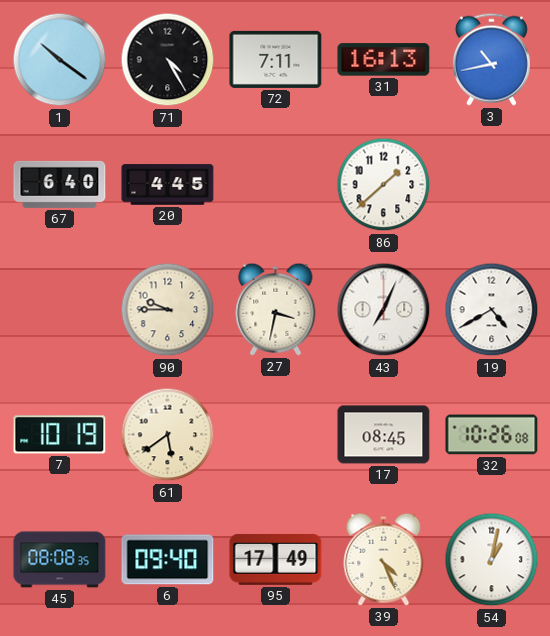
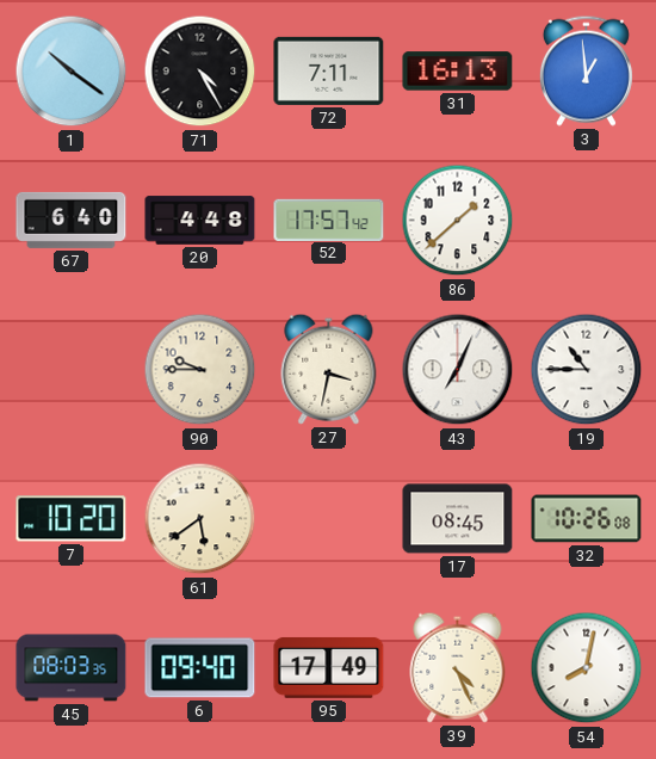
3: 10:43 -> 12:59
20: 4:45 -> 4:48
52: none -> 17:57
19: 4:40 -> 10:45
7: 10:19 -> 10:20
45: 08:08 -> 08:03
54: 1:02 -> 8:02
